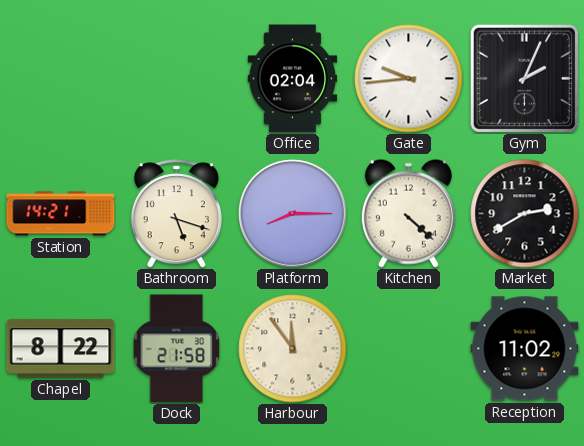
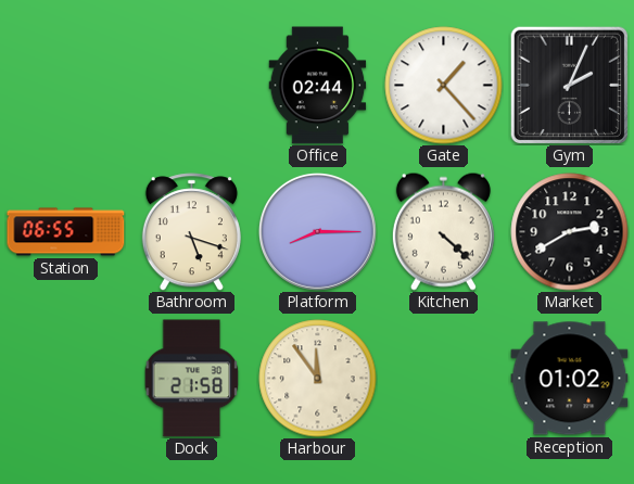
Office: 02:04 -> 02:44
Gate: 9:44 -> 1:23
Station: 14:21 -> 06:55
Chapel: 8:22 -> none
Reception: 11:02 -> 01:02
